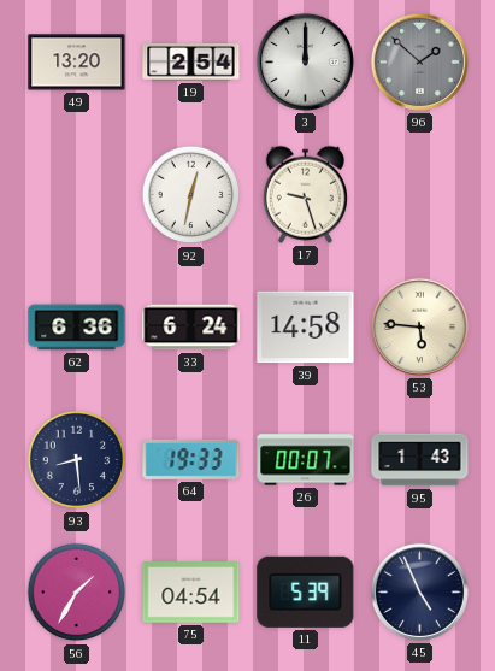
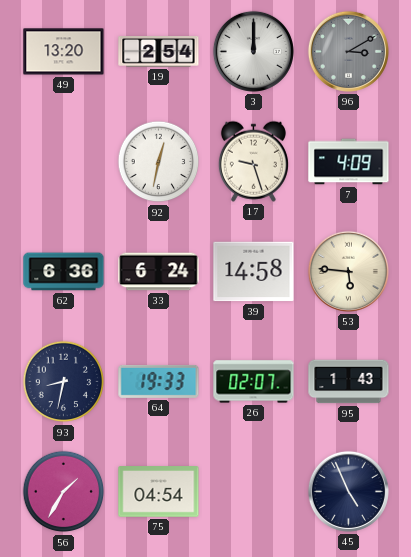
96: 1:52 -> 3:10
7: none -> 4:09
93: 8:29 -> 8:32
26: 00:07 -> 02:07
11: 5:39 -> none
